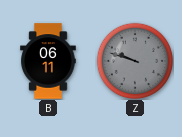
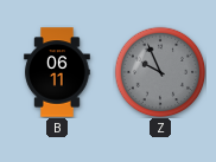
Z: 9:48 -> 9:56
